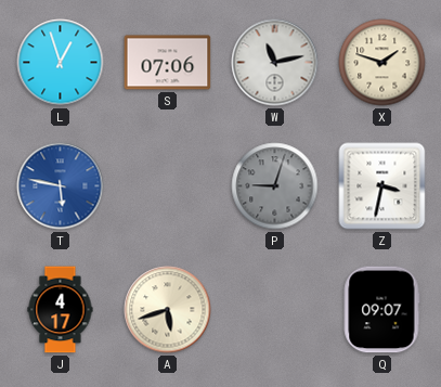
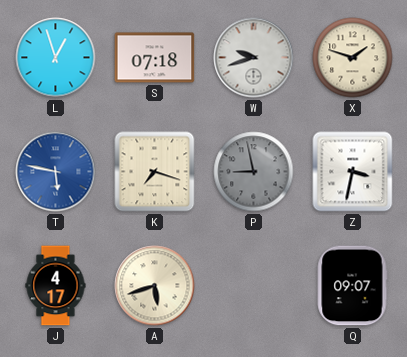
S: 07:06 -> 07:18
W: 11:13 -> 9:42
K: none -> 7:18
P: 9:03 -> 8:58
